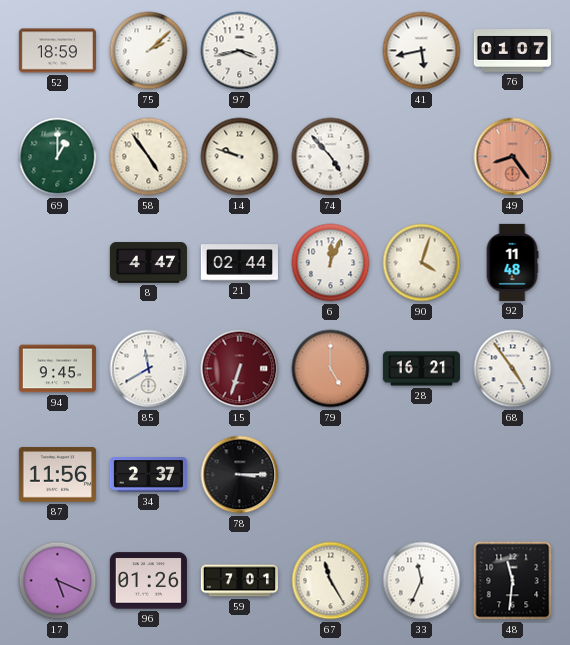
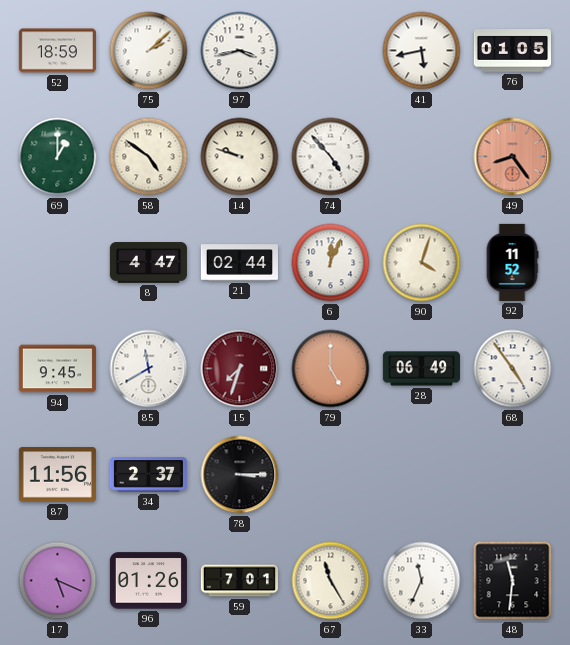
76: 01:07 -> 01:05
58: 4:54 -> 4:51
92: 11:48 -> 11:52
15: 6:33 -> 7:33
28: 16:21 -> 06:49
